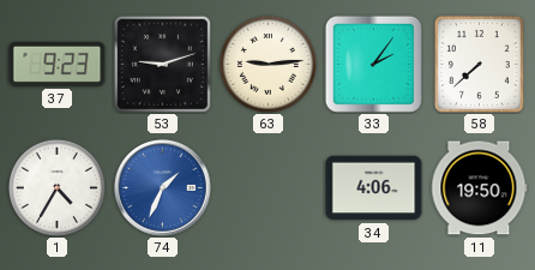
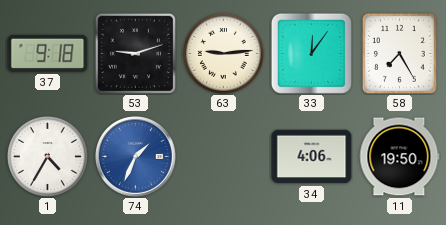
37: 9:23 -> 9:18
33: 2:06 -> 12:06
58: 7:38 -> 7:25
